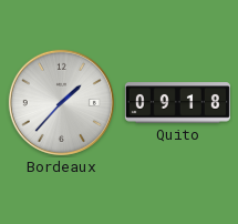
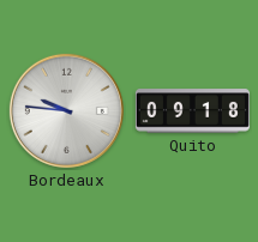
Bordeaux: 1:37 -> 9:46
